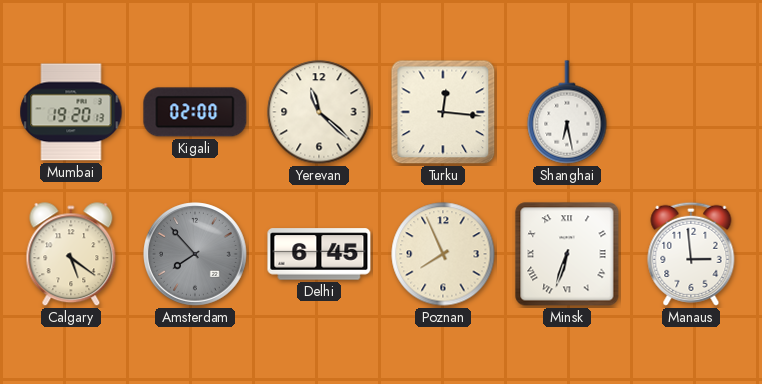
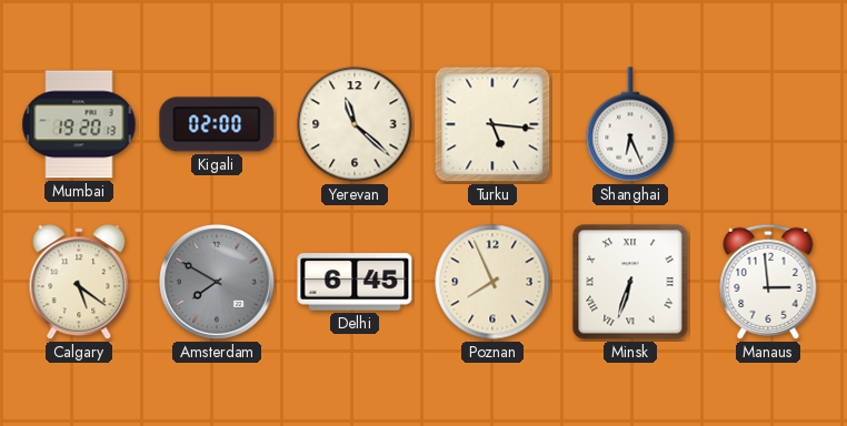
Turku: 12:16 -> 5:16
Shanghai: 6:28 -> 6:26
Amsterdam: 7:53 -> 7:50
